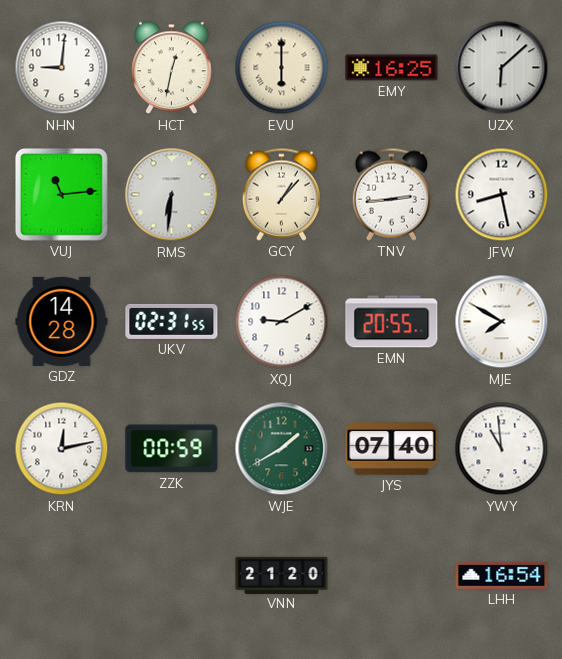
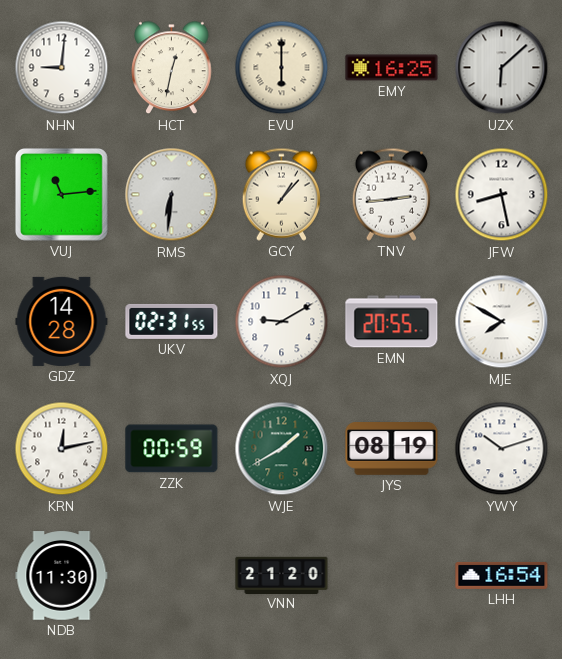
JYS: 07:40 -> 08:19
YWY: 10:59 -> 10:12
NDB: none -> 11:30
